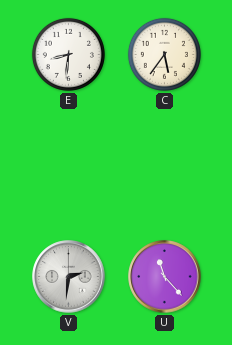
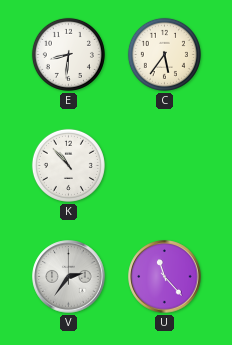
K: none -> 10:53
V: 2:31 -> 2:36
